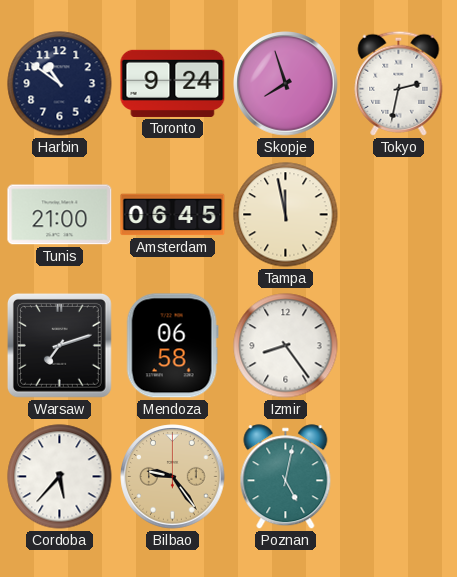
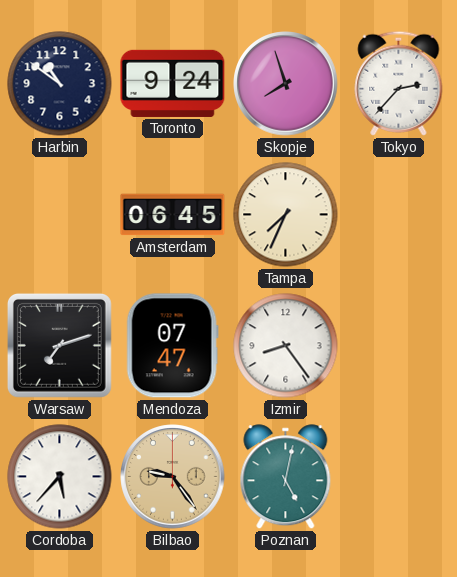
Tokyo: 2:32 -> 2:37
Tunis: 21:00 -> none
Tampa: 11:58 -> 7:34
Mendoza: 06:58 -> 07:47
